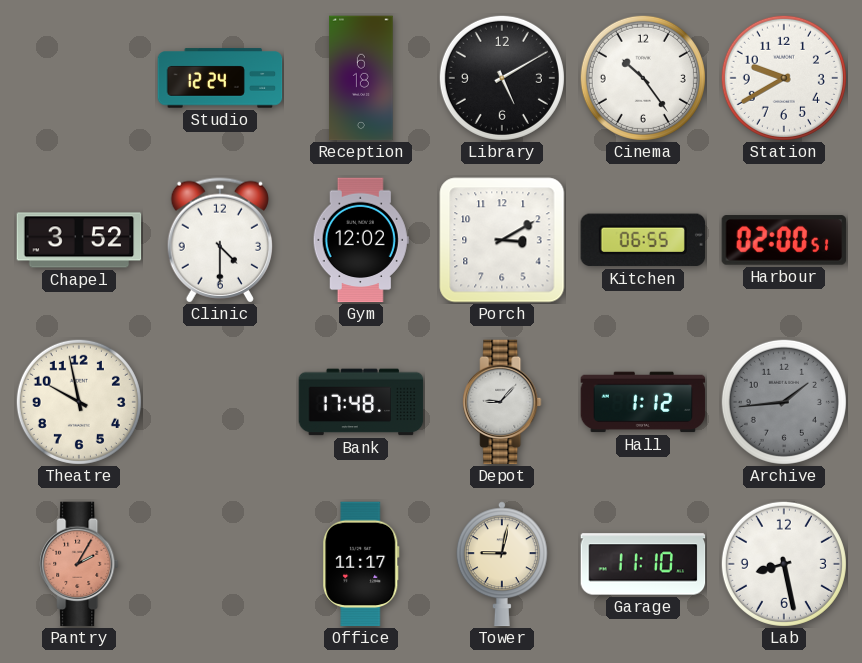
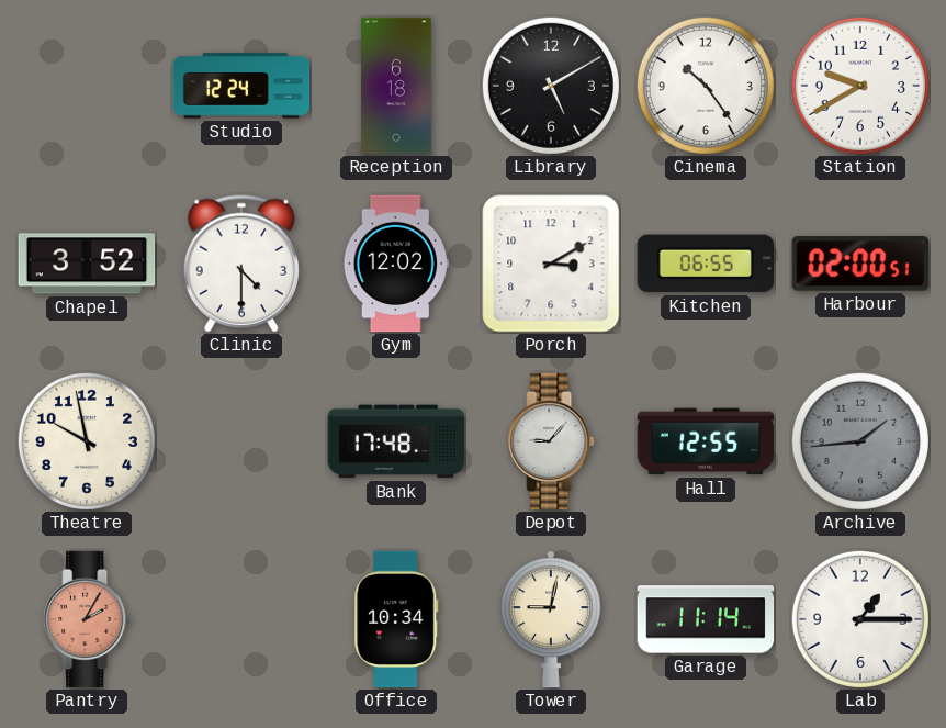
Hall: 1:12 -> 12:55
Office: 11:17 -> 10:34
Garage: 11:10 -> 11:14
Lab: 8:28 -> 1:15
